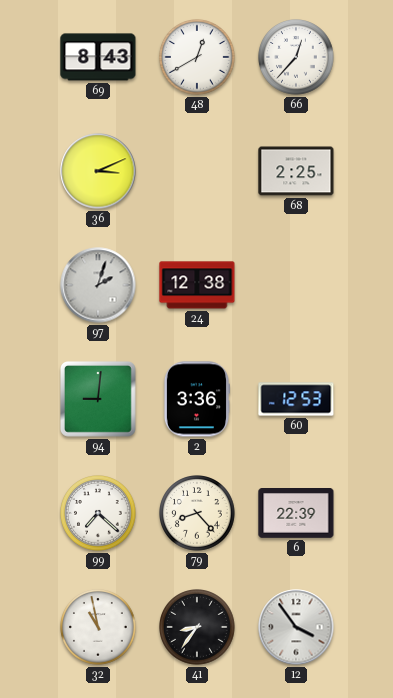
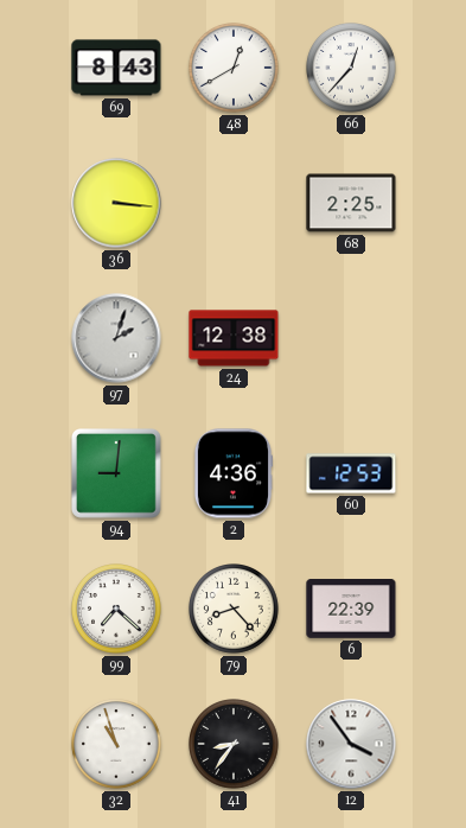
36: 3:11 -> 3:16
2: 3:36 -> 4:36
32: 10:58 -> 10:57
